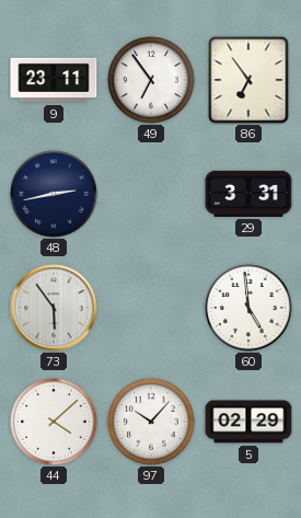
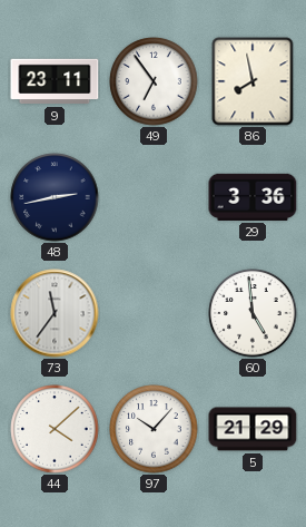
86: 6:54 -> 7:58
29: 3:31 -> 3:36
73: 5:54 -> 11:36
5: 02:29 -> 21:29
